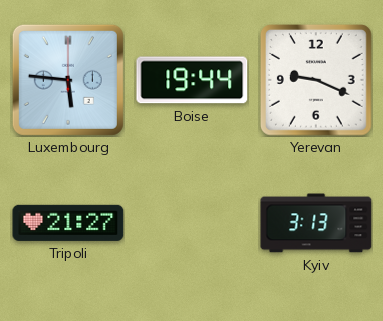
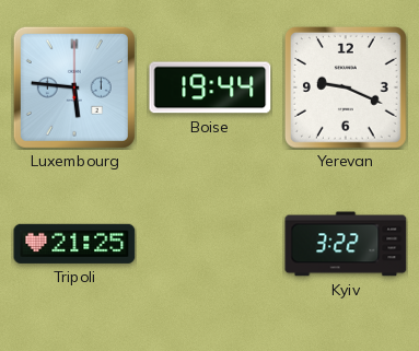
Tripoli: 21:27 -> 21:25
Kyiv: 3:13 -> 3:22
